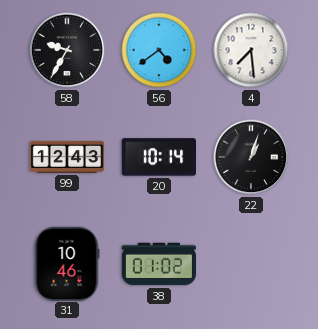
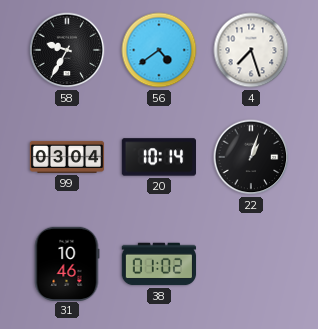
4: 7:29 -> 7:27
99: 12:43 -> 03:04
